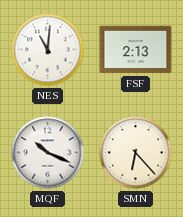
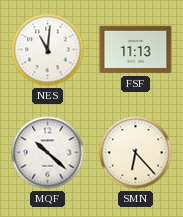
FSF: 2:13 -> 11:13
MQF: 10:19 -> 10:22
